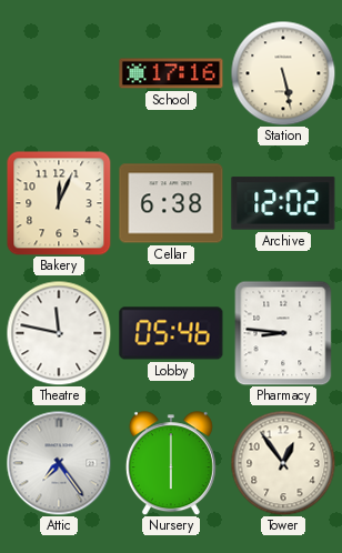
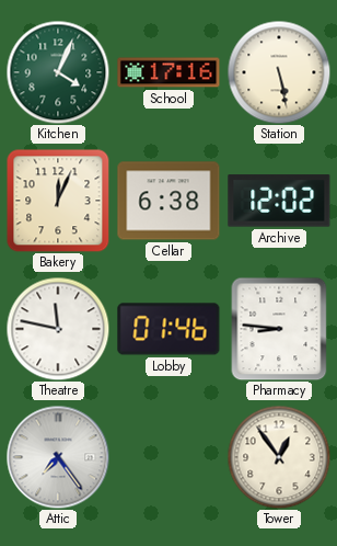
Kitchen: none -> 4:04
Lobby: 05:46 -> 01:46
Nursery: 6:00 -> none
